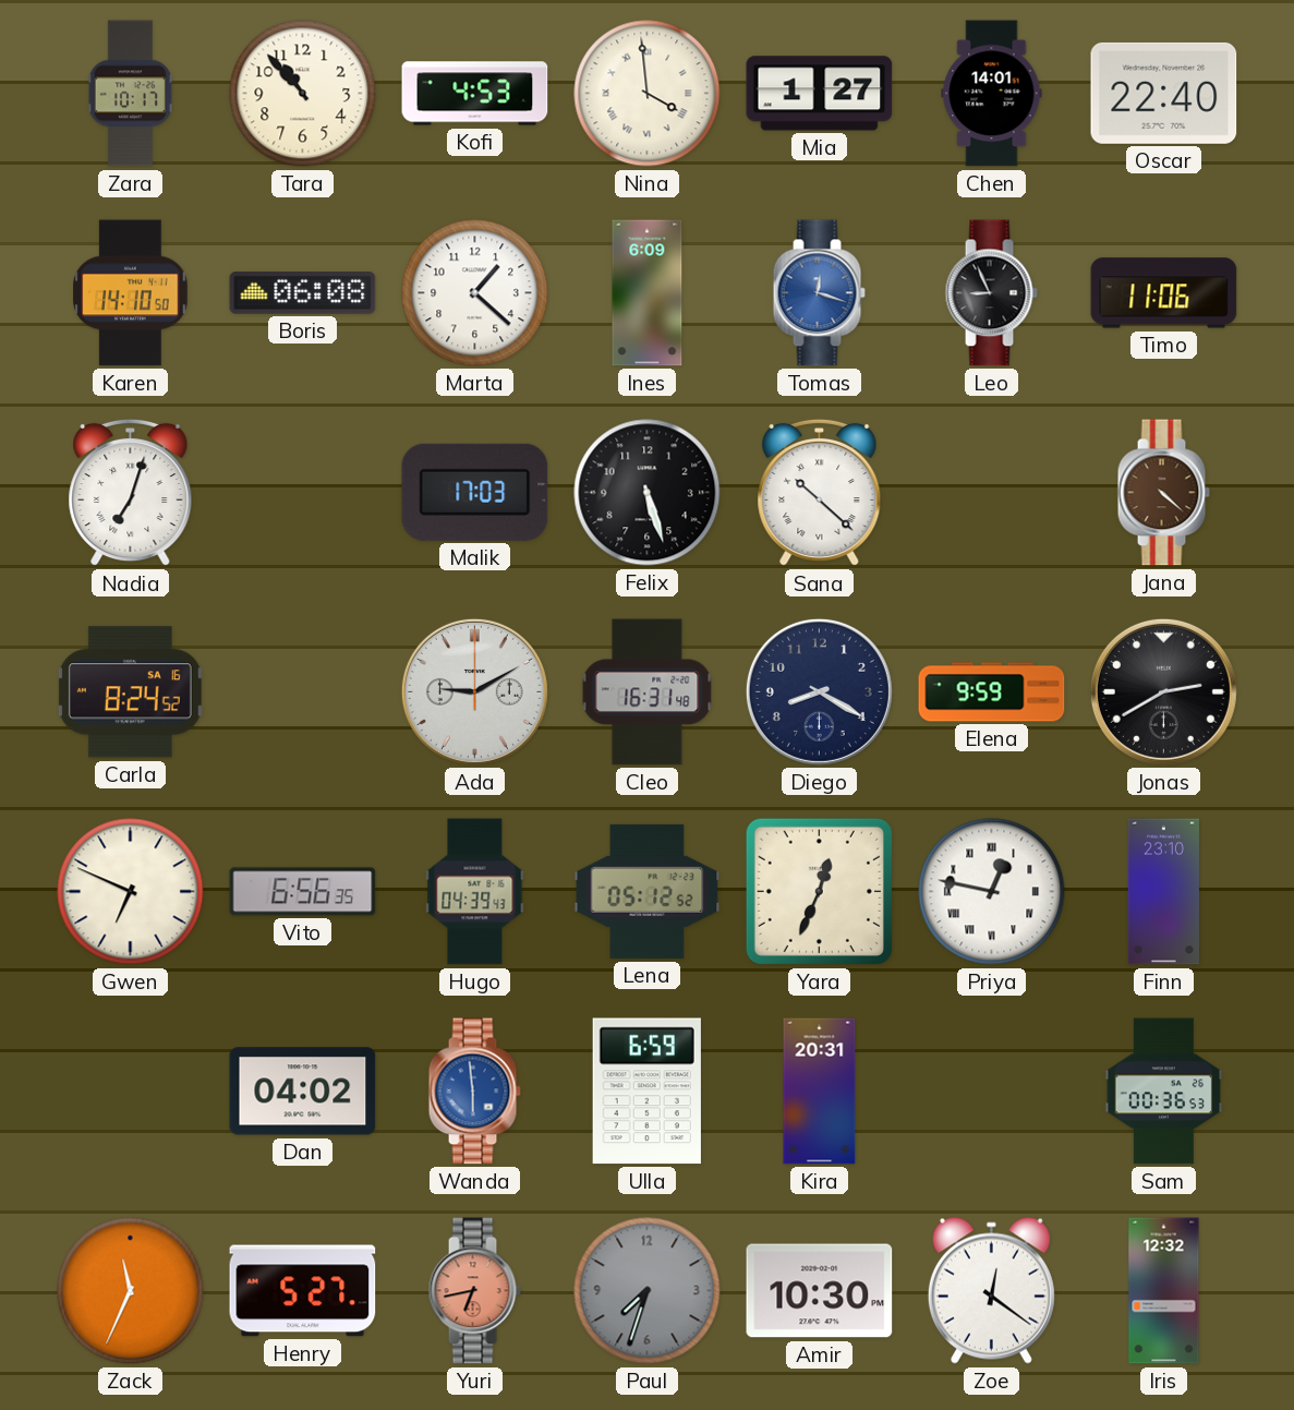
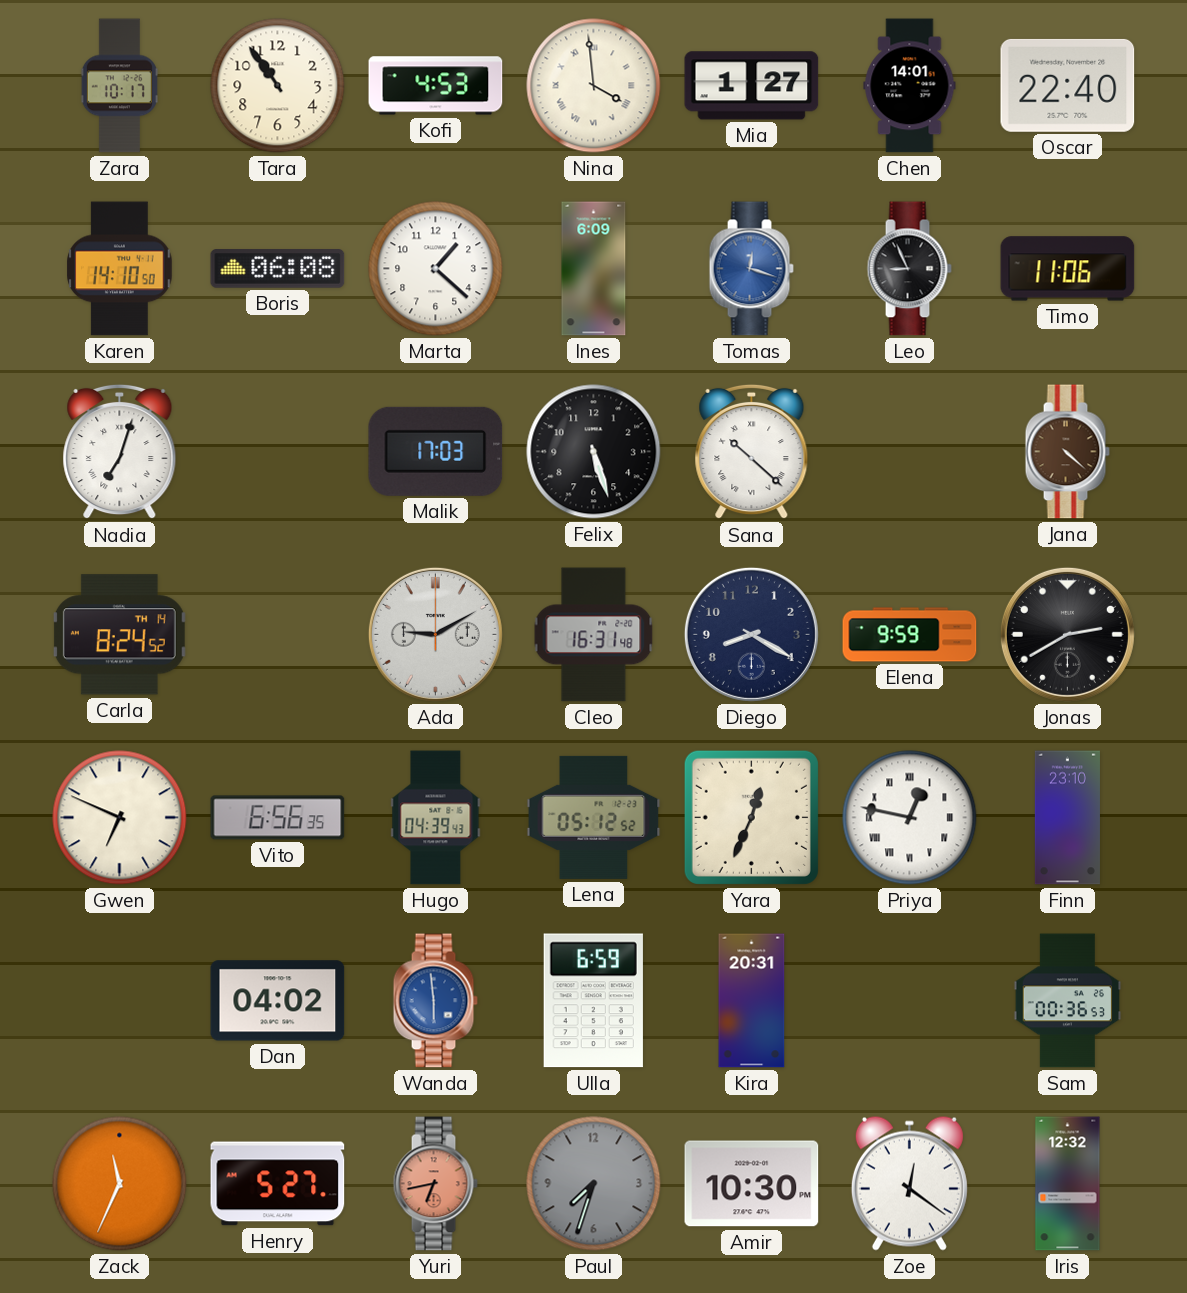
Tara: 10:53 -> 10:54
Carla date: SA 16 -> TH 14
